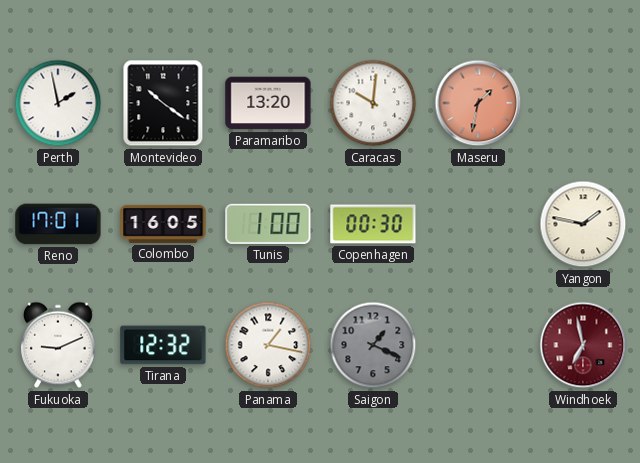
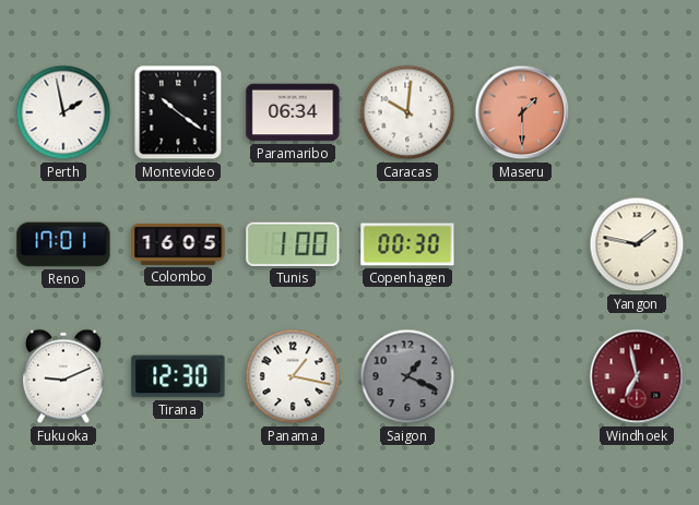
Paramaribo: 13:20 -> 06:34
Maseru: 1:32 -> 1:30
Tirana: 12:32 -> 12:30
